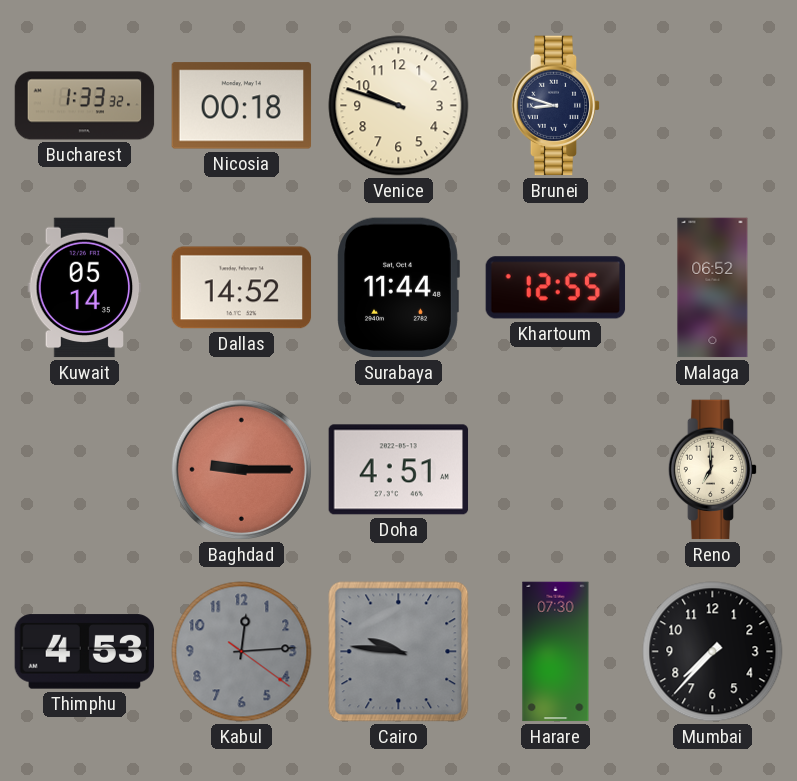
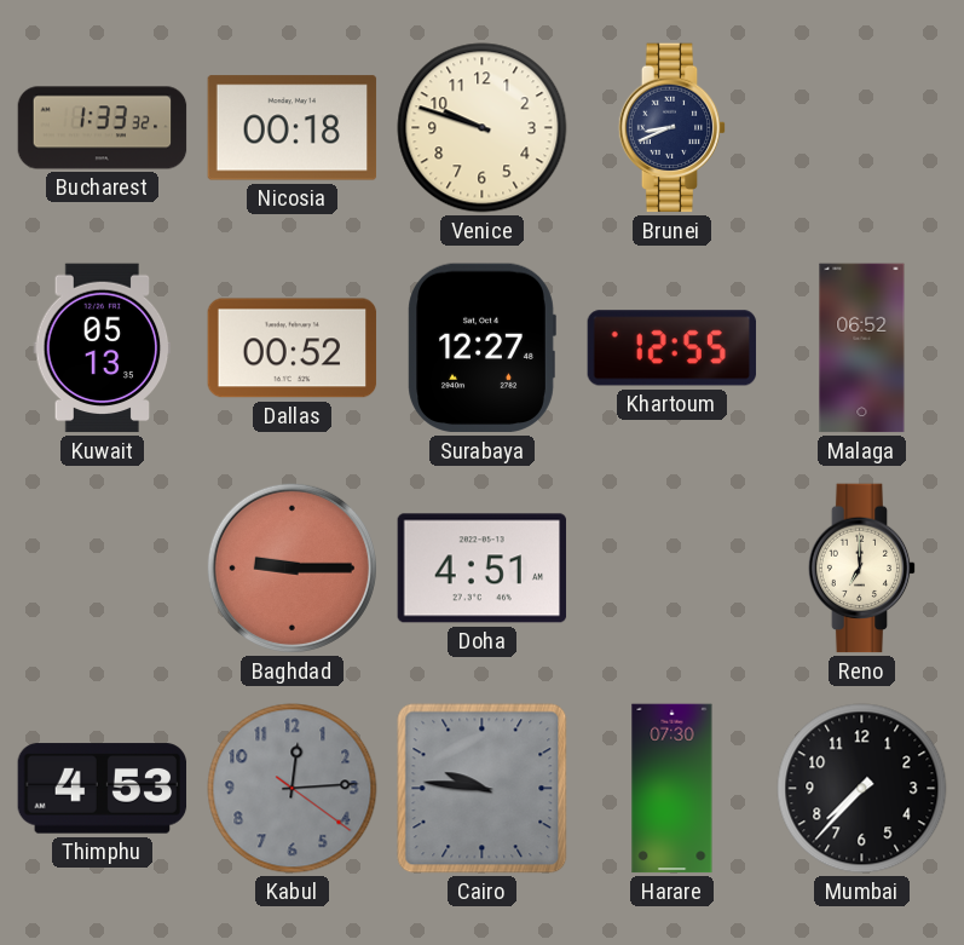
Brunei: 8:48 -> 8:41
Kuwait: 05:14 -> 05:13
Dallas: 14:52 -> 00:52
Surabaya: 11:44 -> 12:27
